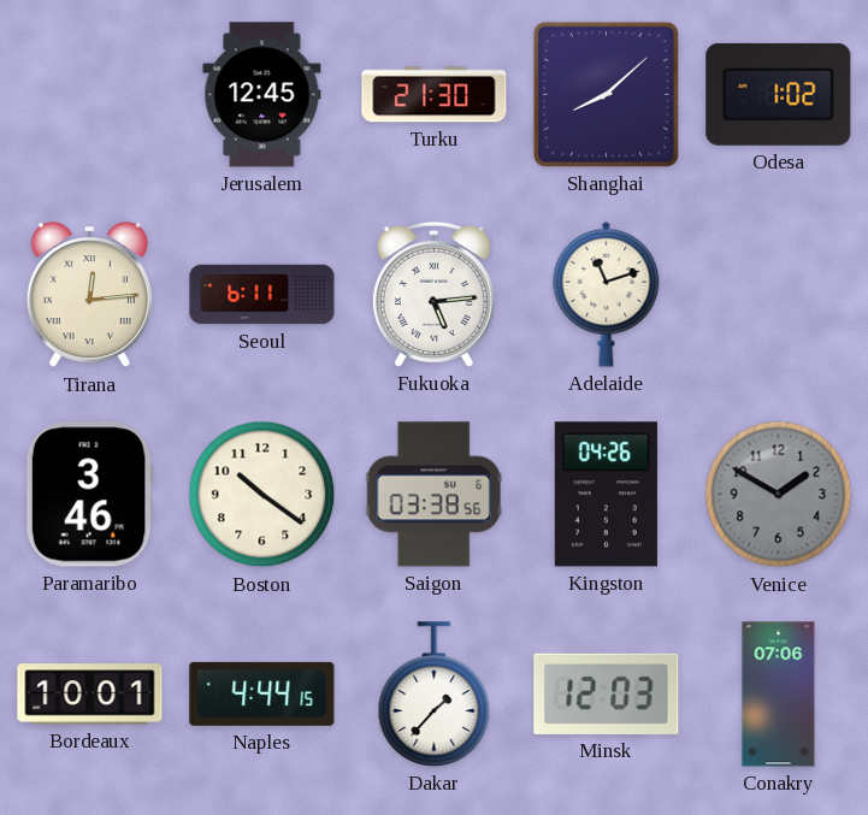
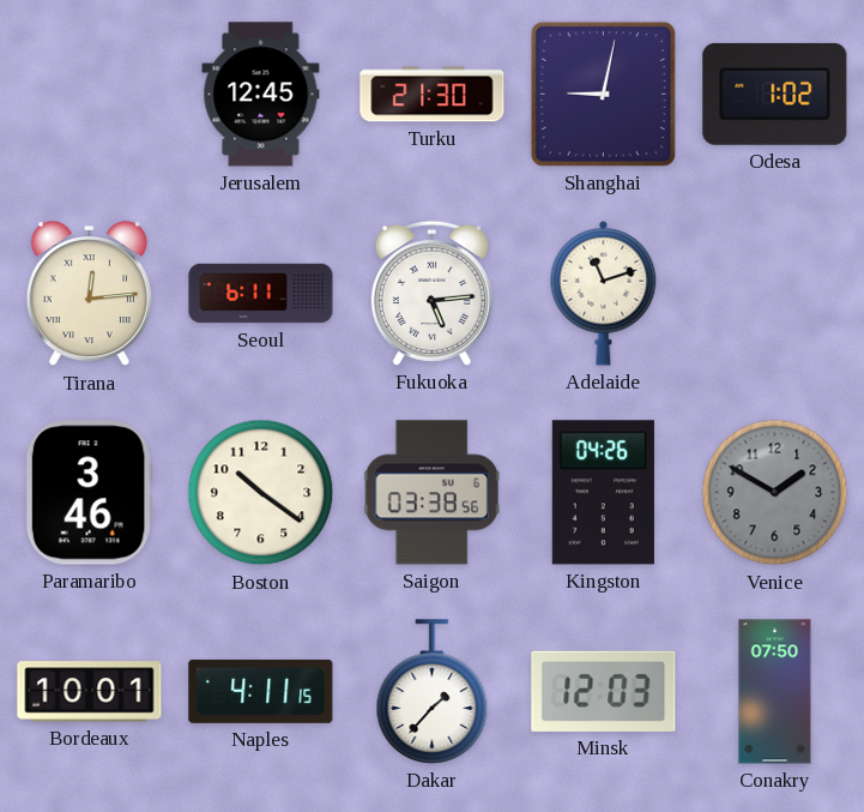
Shanghai: 8:08 -> 9:02
Naples: 4:44 -> 4:11
Conakry: 07:06 -> 07:50
